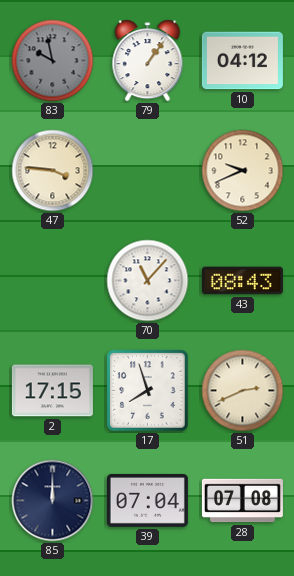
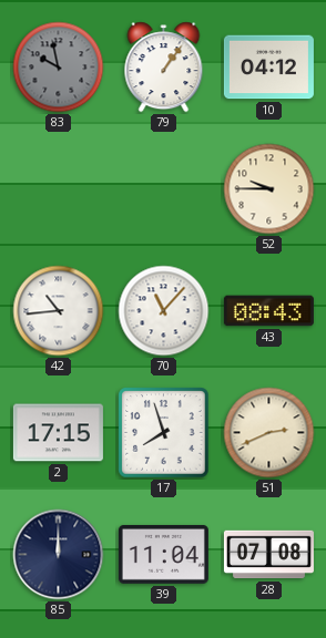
47: 3:46 -> none
52: 9:41 -> 9:45
42: none -> 10:44
39: 07:04 -> 11:04
